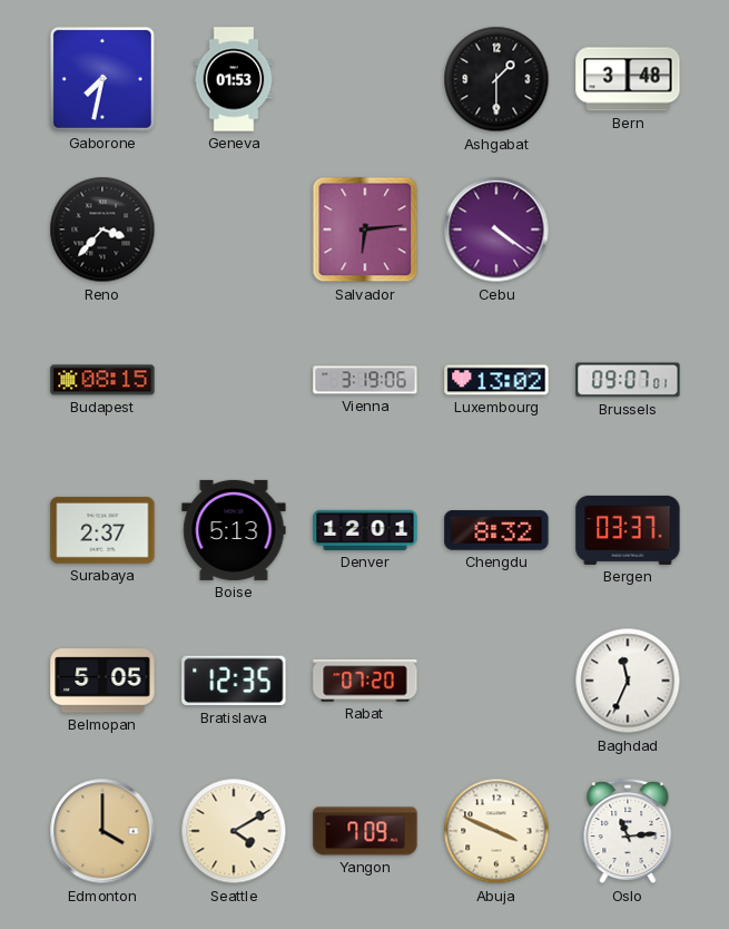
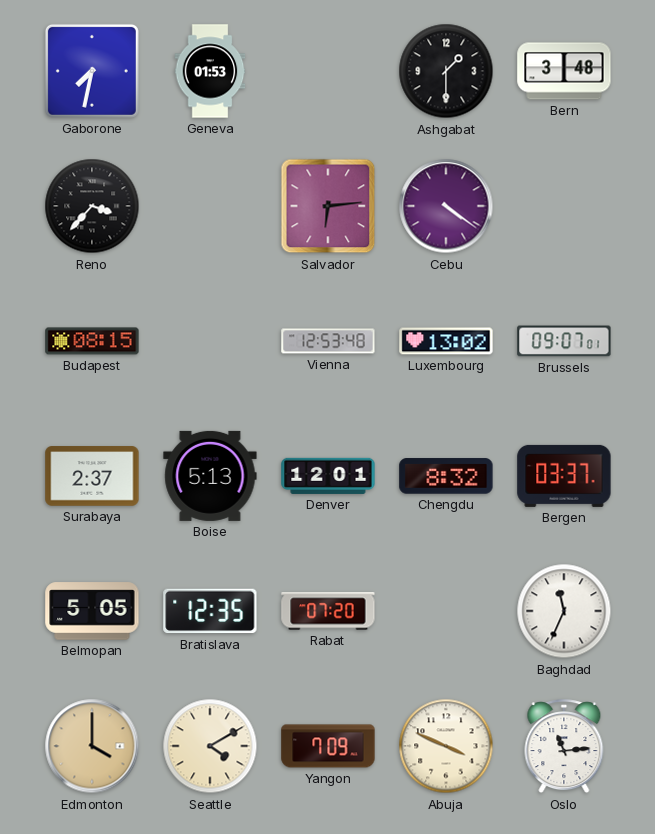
Vienna: 3:19 -> 12:53
